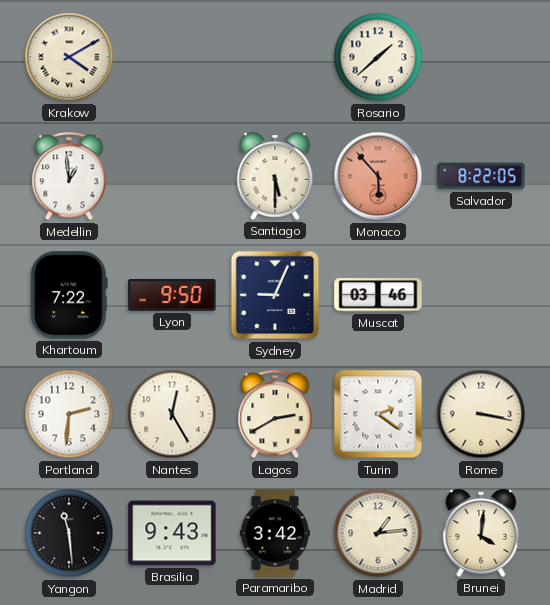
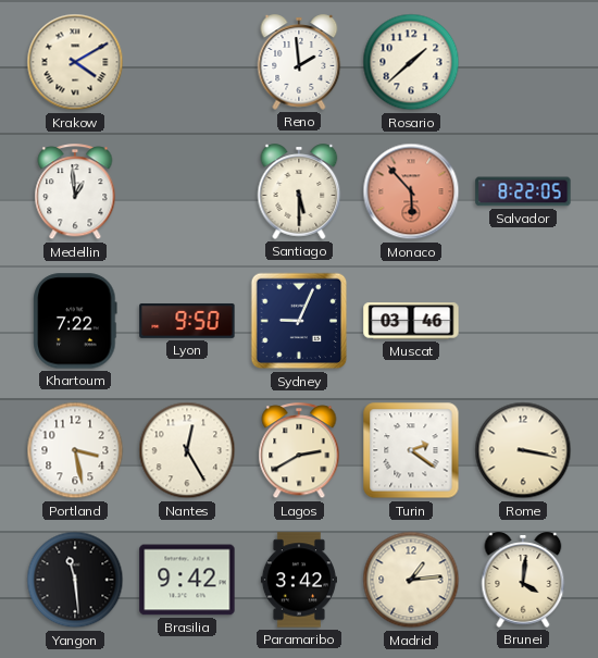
Reno: none -> 1:59
Portland: 2:31 -> 3:28
Brasilia: 9:43 -> 9:42
